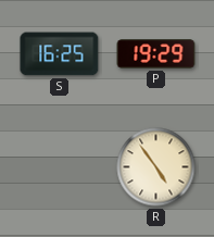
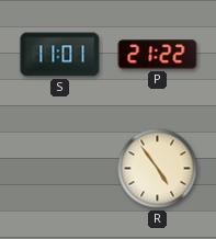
S: 16:25 -> 11:01
P: 19:29 -> 21:22
